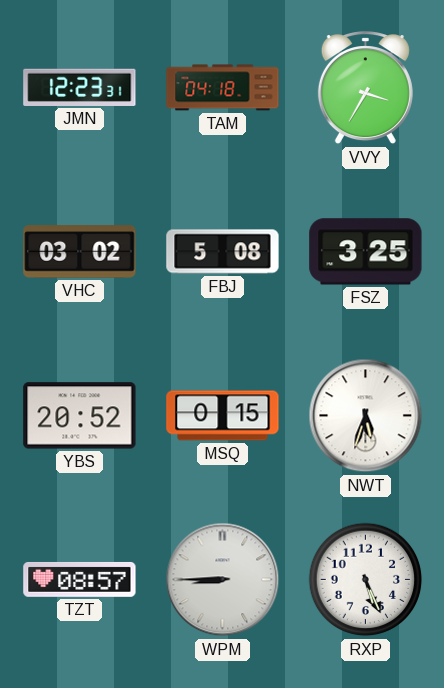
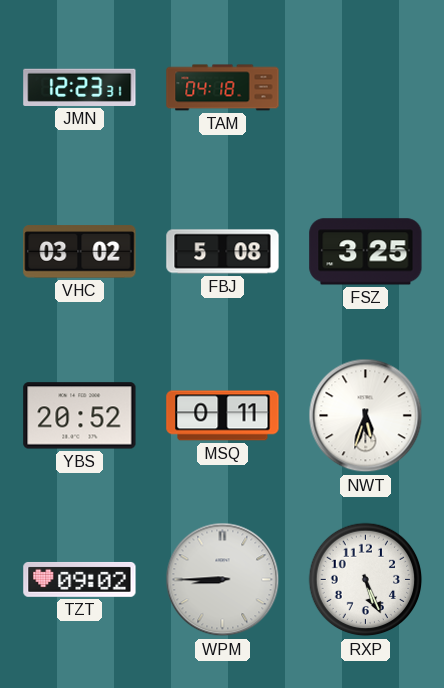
VVY: 3:35 -> none
MSQ: 0:15 -> 0:11
TZT: 08:57 -> 09:02
